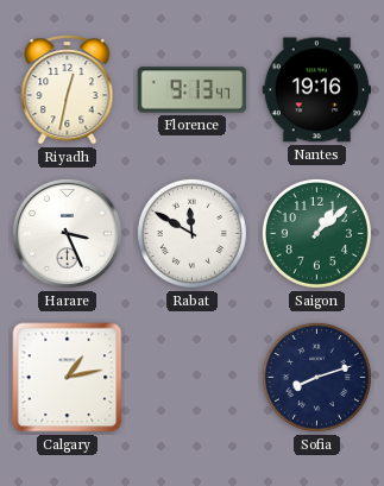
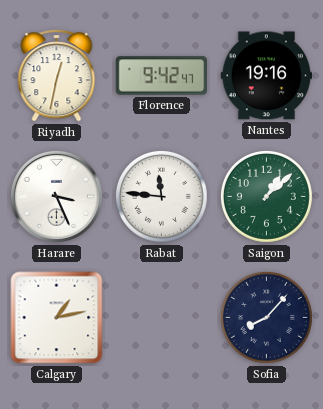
Florence: 9:13 -> 9:42
Rabat: 11:50 -> 11:46
Sofia: 8:12 -> 8:07
